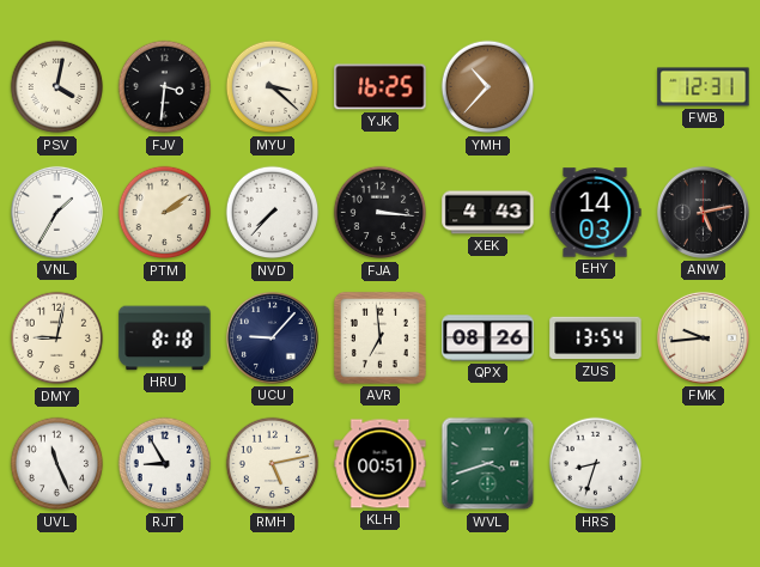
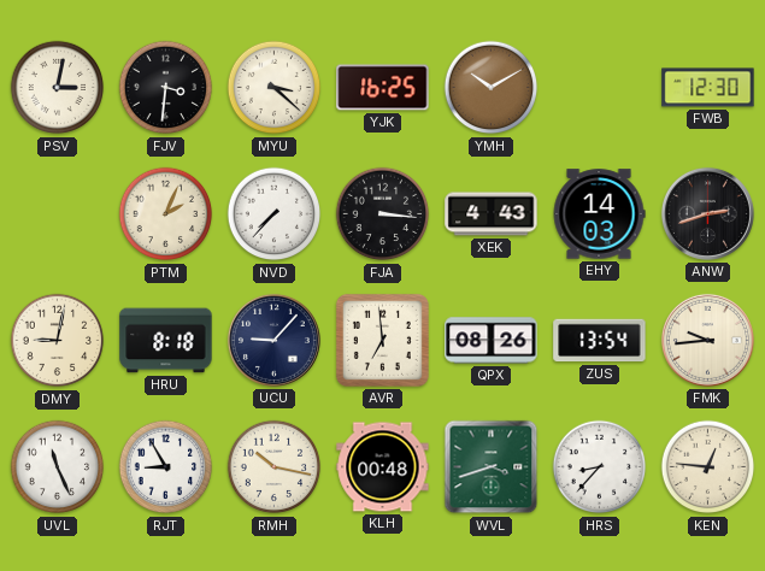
PSV: 4:02 -> 3:02
YMH: 10:37 -> 10:10
FWB: 12:31 -> 12:30
VNL: 1:35 -> none
PTM: 2:09 -> 2:04
ANW: 5:13 -> 2:42
RMH: 5:13 -> 10:17
KLH: 00:51 -> 00:48
HRS: 8:33 -> 8:37
KEN: none -> 12:46
